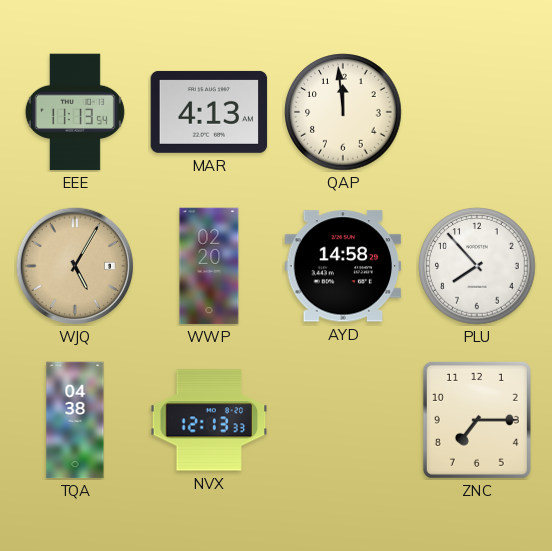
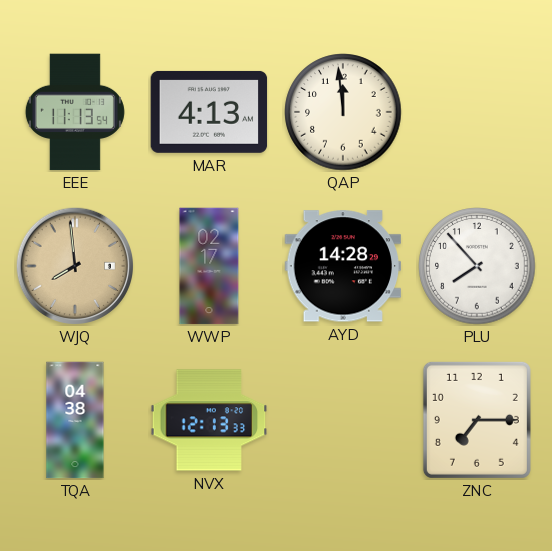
WJQ: 5:05 -> 7:59
WWP: 02:20 -> 02:17
AYD: 14:58 -> 14:28
